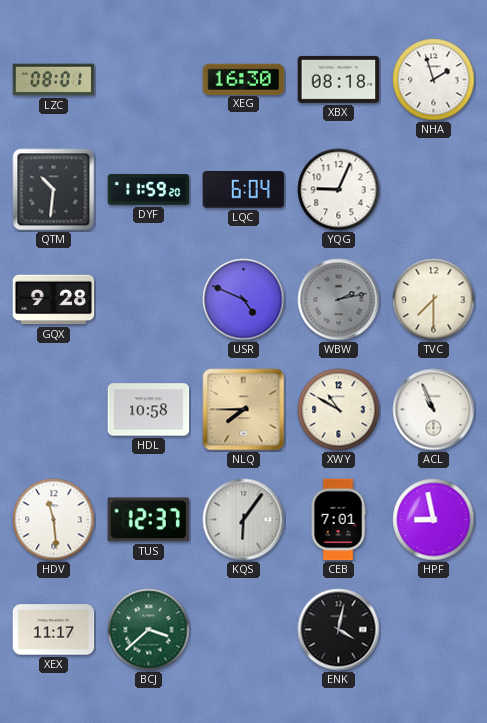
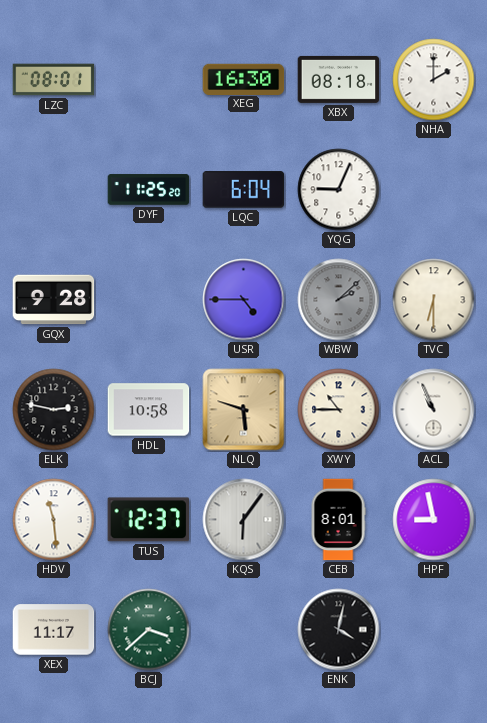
NHA: 1:57 -> 2:00
QTM: 10:31 -> none
DYF: 11:59 -> 11:25
USR: 4:49 -> 4:45
WBW: 2:13 -> 2:08
TVC: 7:30 -> 6:30
ELK: none -> 2:47
NLQ: 7:45 -> 5:48
XWY: 10:50 -> 10:45
CEB: 7:01 -> 8:01
